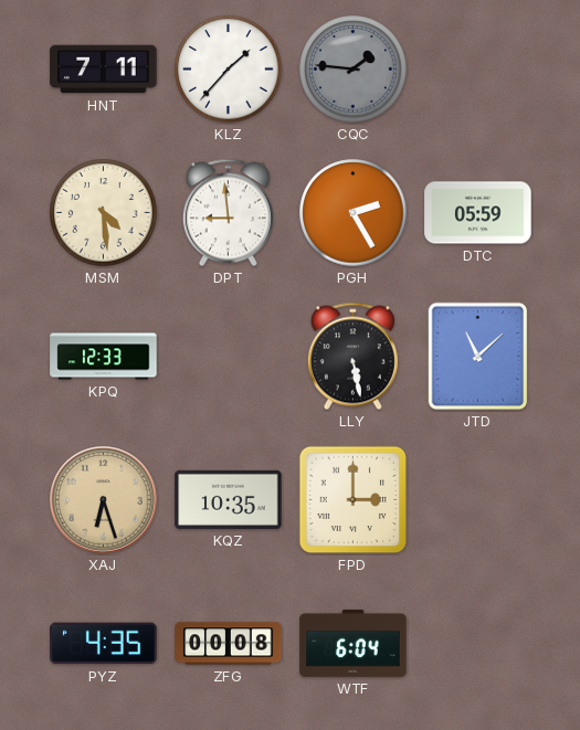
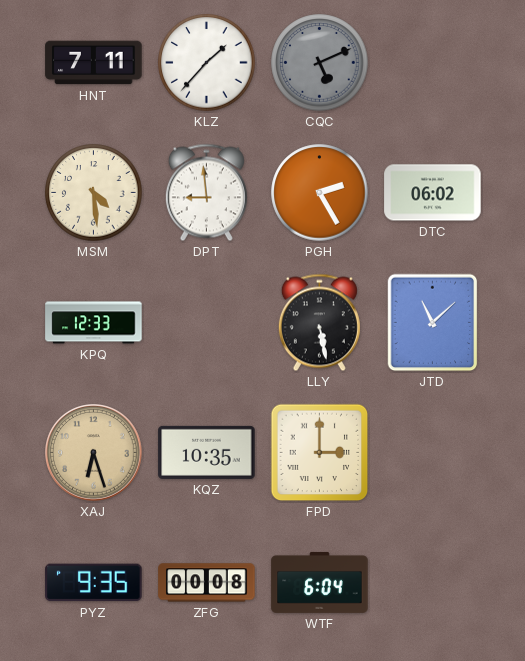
CQC: 1:46 -> 5:11
DTC: 05:59 -> 06:02
PYZ: 4:35 -> 9:35
